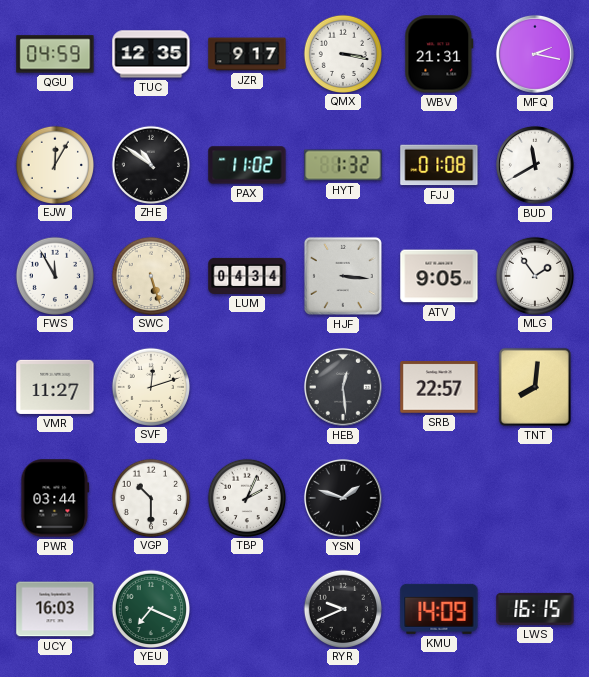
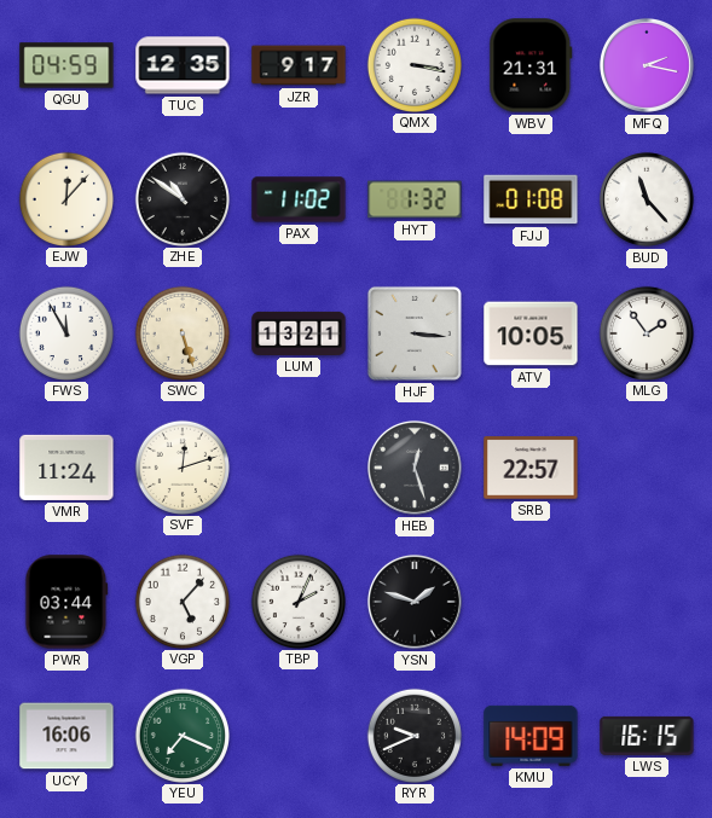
EJW: 12:05 -> 12:07
BUD: 11:40 -> 11:23
LUM: 04:34 -> 13:21
ATV: 9:05 -> 10:05
VMR: 11:27 -> 11:24
HEB: 12:29 -> 12:27
TNT: 8:01 -> none
VGP: 10:30 -> 5:07
UCY: 16:03 -> 16:06
